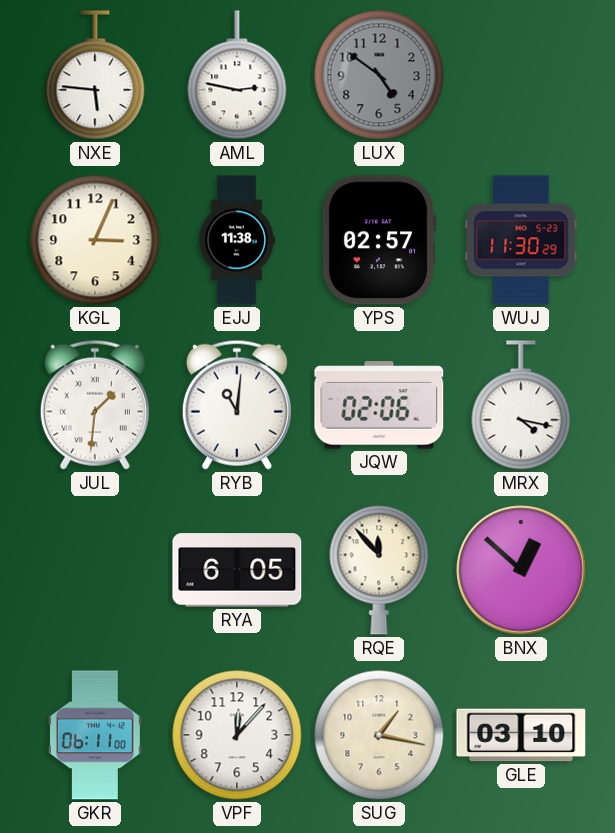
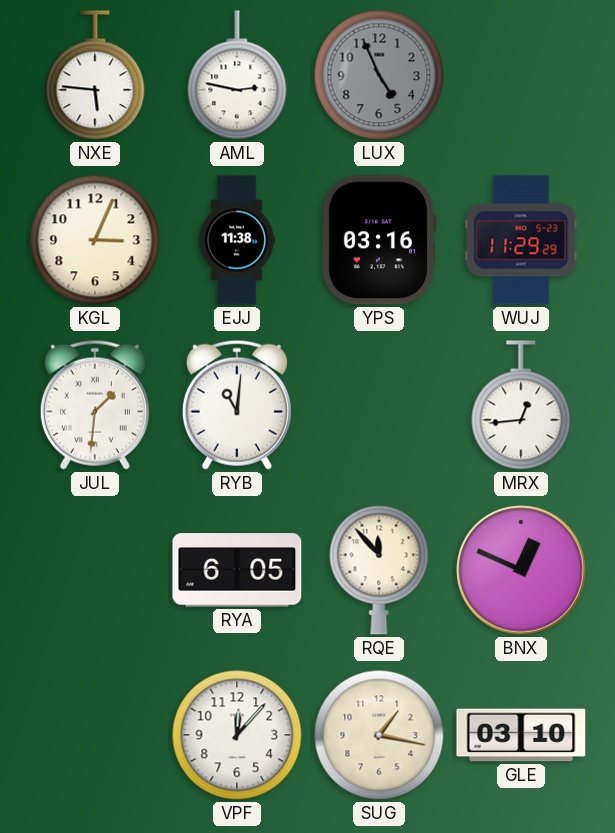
LUX: 4:51 -> 4:56
YPS: 02:57 -> 03:16
WUJ: 11:30 -> 11:29
JQW: 02:06 -> none
MRX: 4:17 -> 12:44
BNX: 12:52 -> 12:49
GKR: 06:11 -> none
